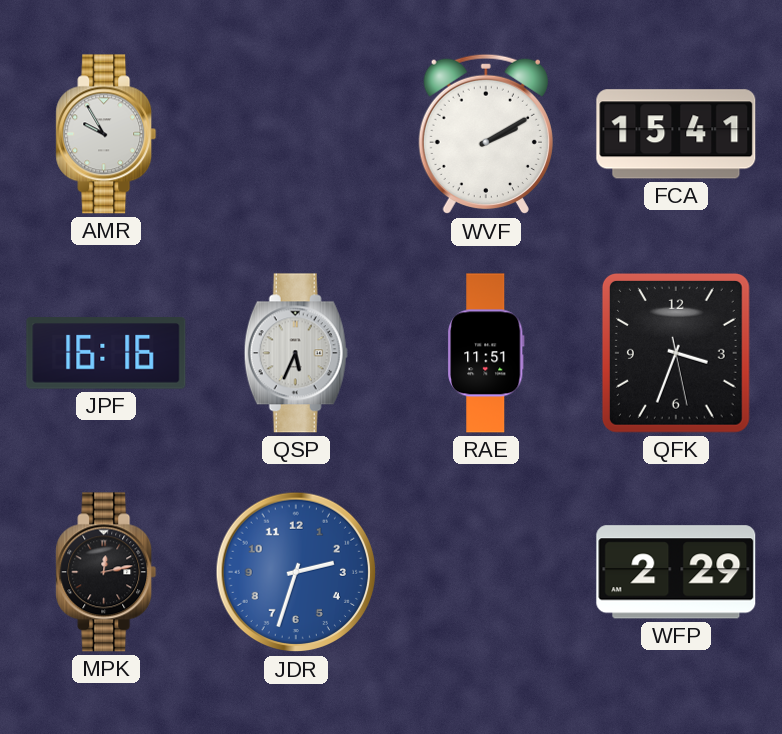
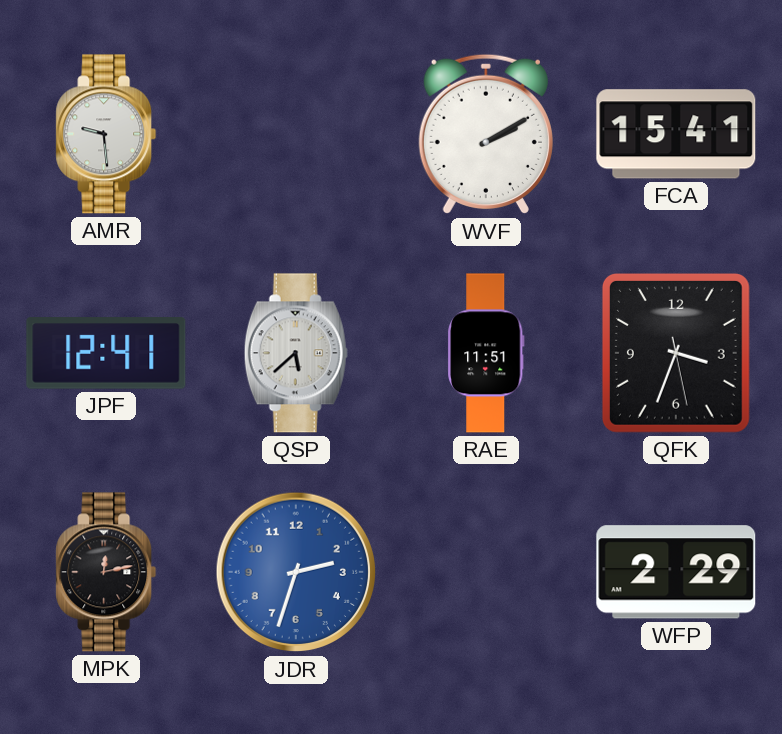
AMR: 9:55 -> 9:29
JPF: 16:16 -> 12:41
QSP: 5:34 -> 5:38
